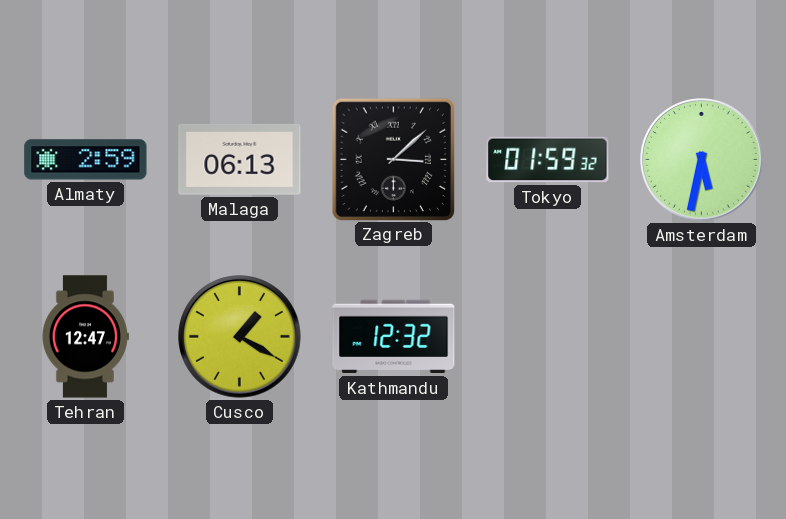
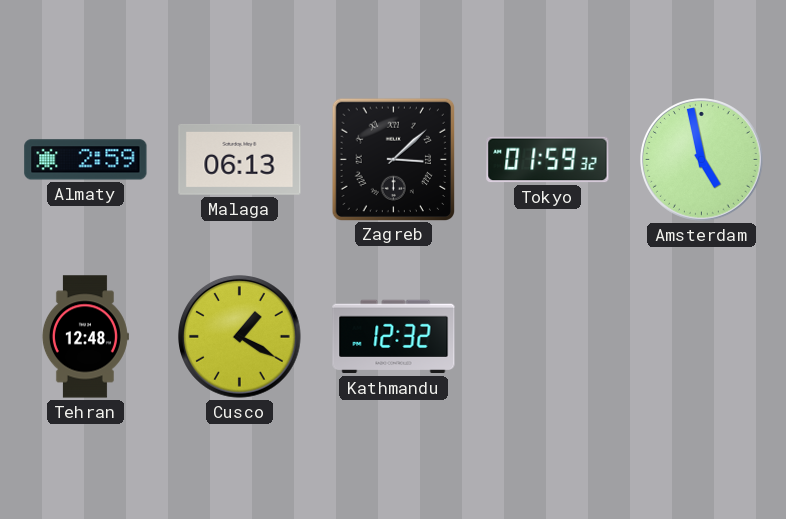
Amsterdam: 5:32 -> 4:58
Tehran: 12:47 -> 12:48
